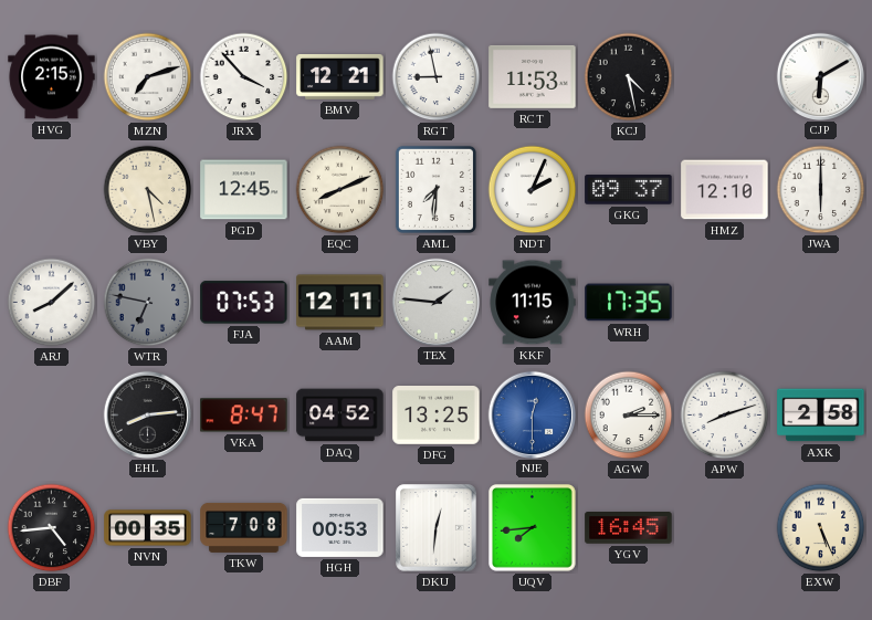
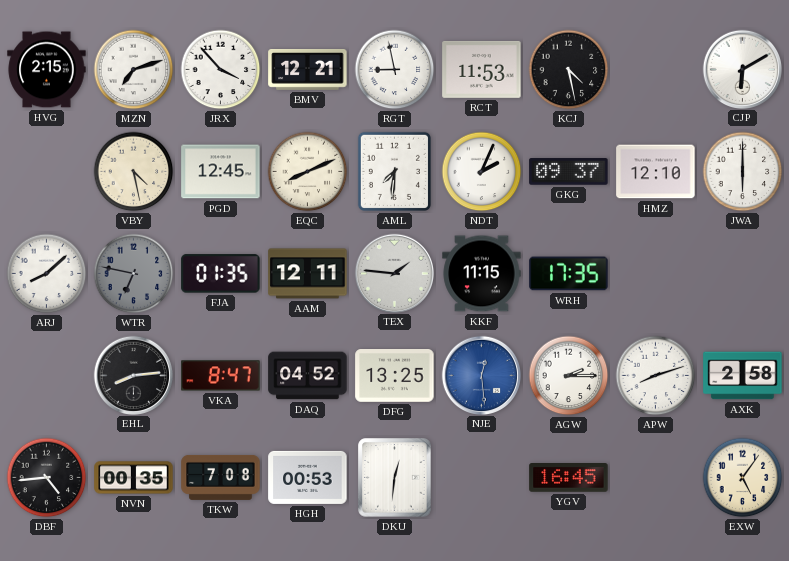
FJA: 07:53 -> 01:35
NJE: 12:30 -> 12:29
UQV: 7:44 -> none
EXW: 5:26 -> 5:06
